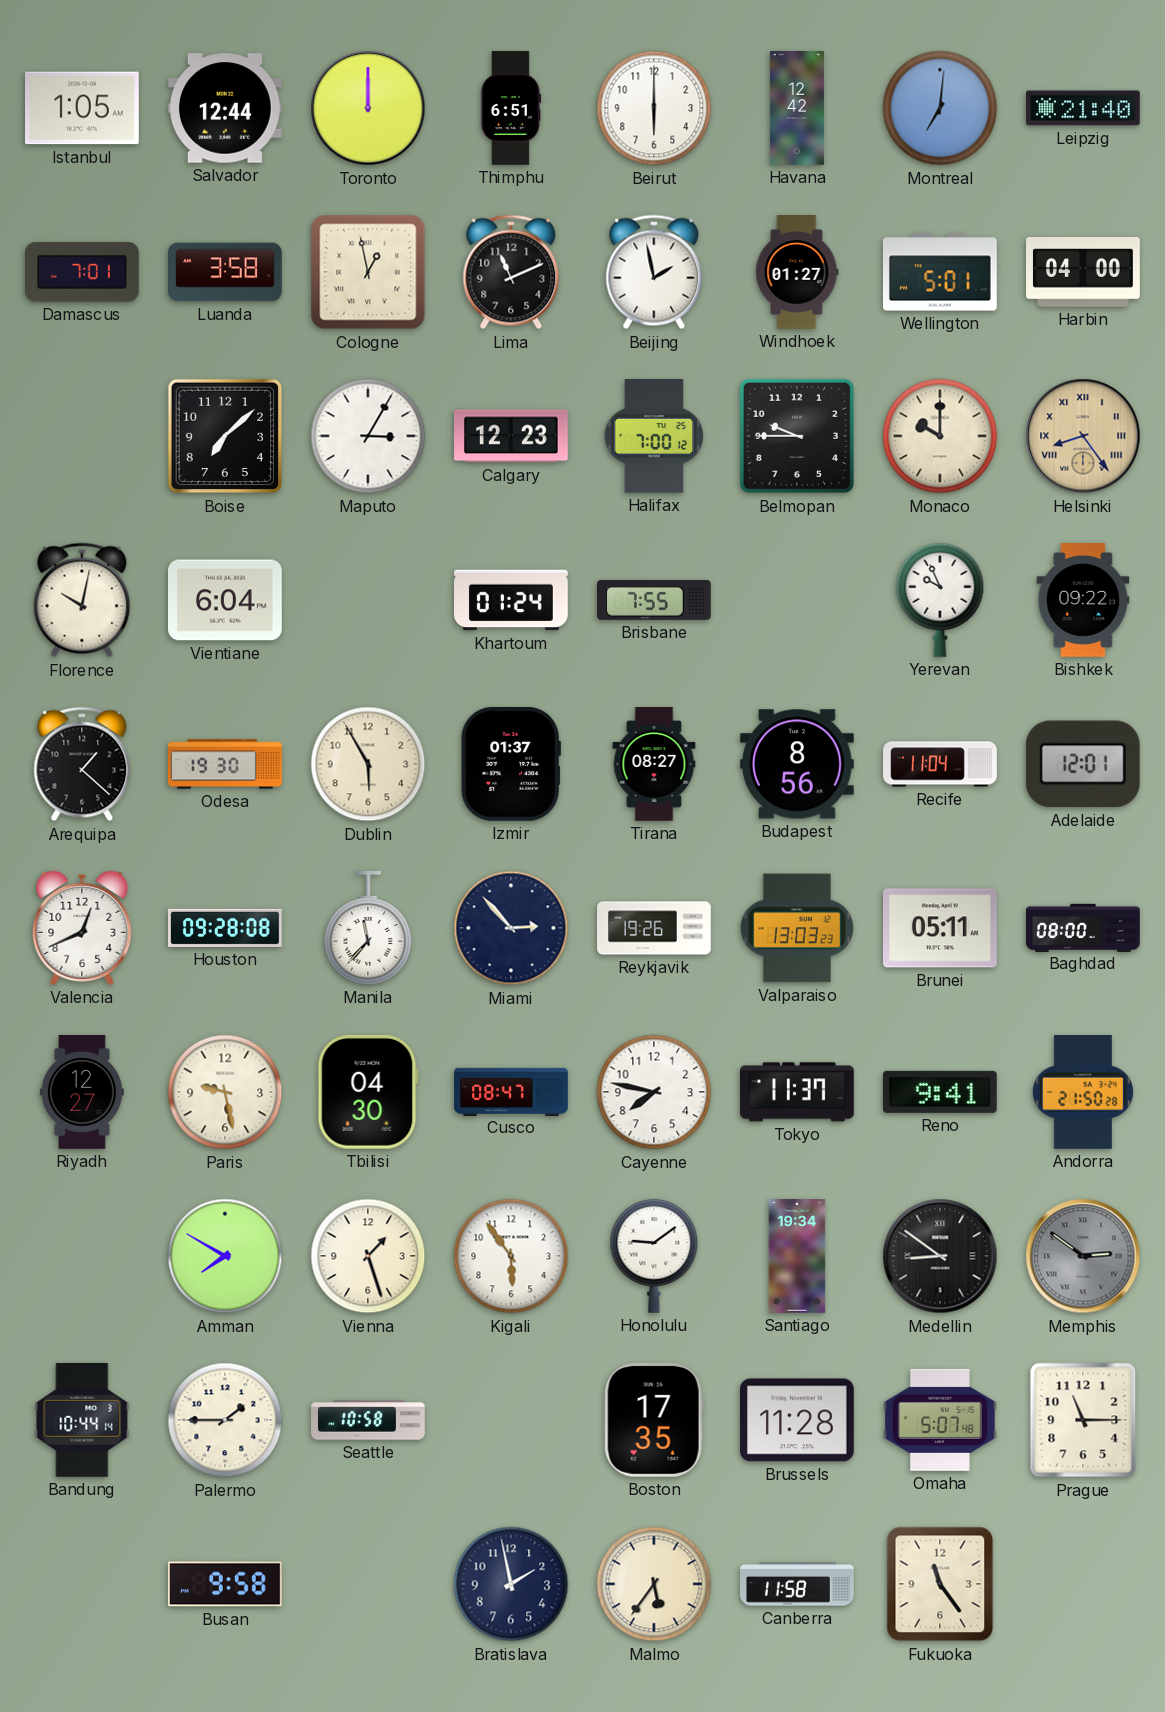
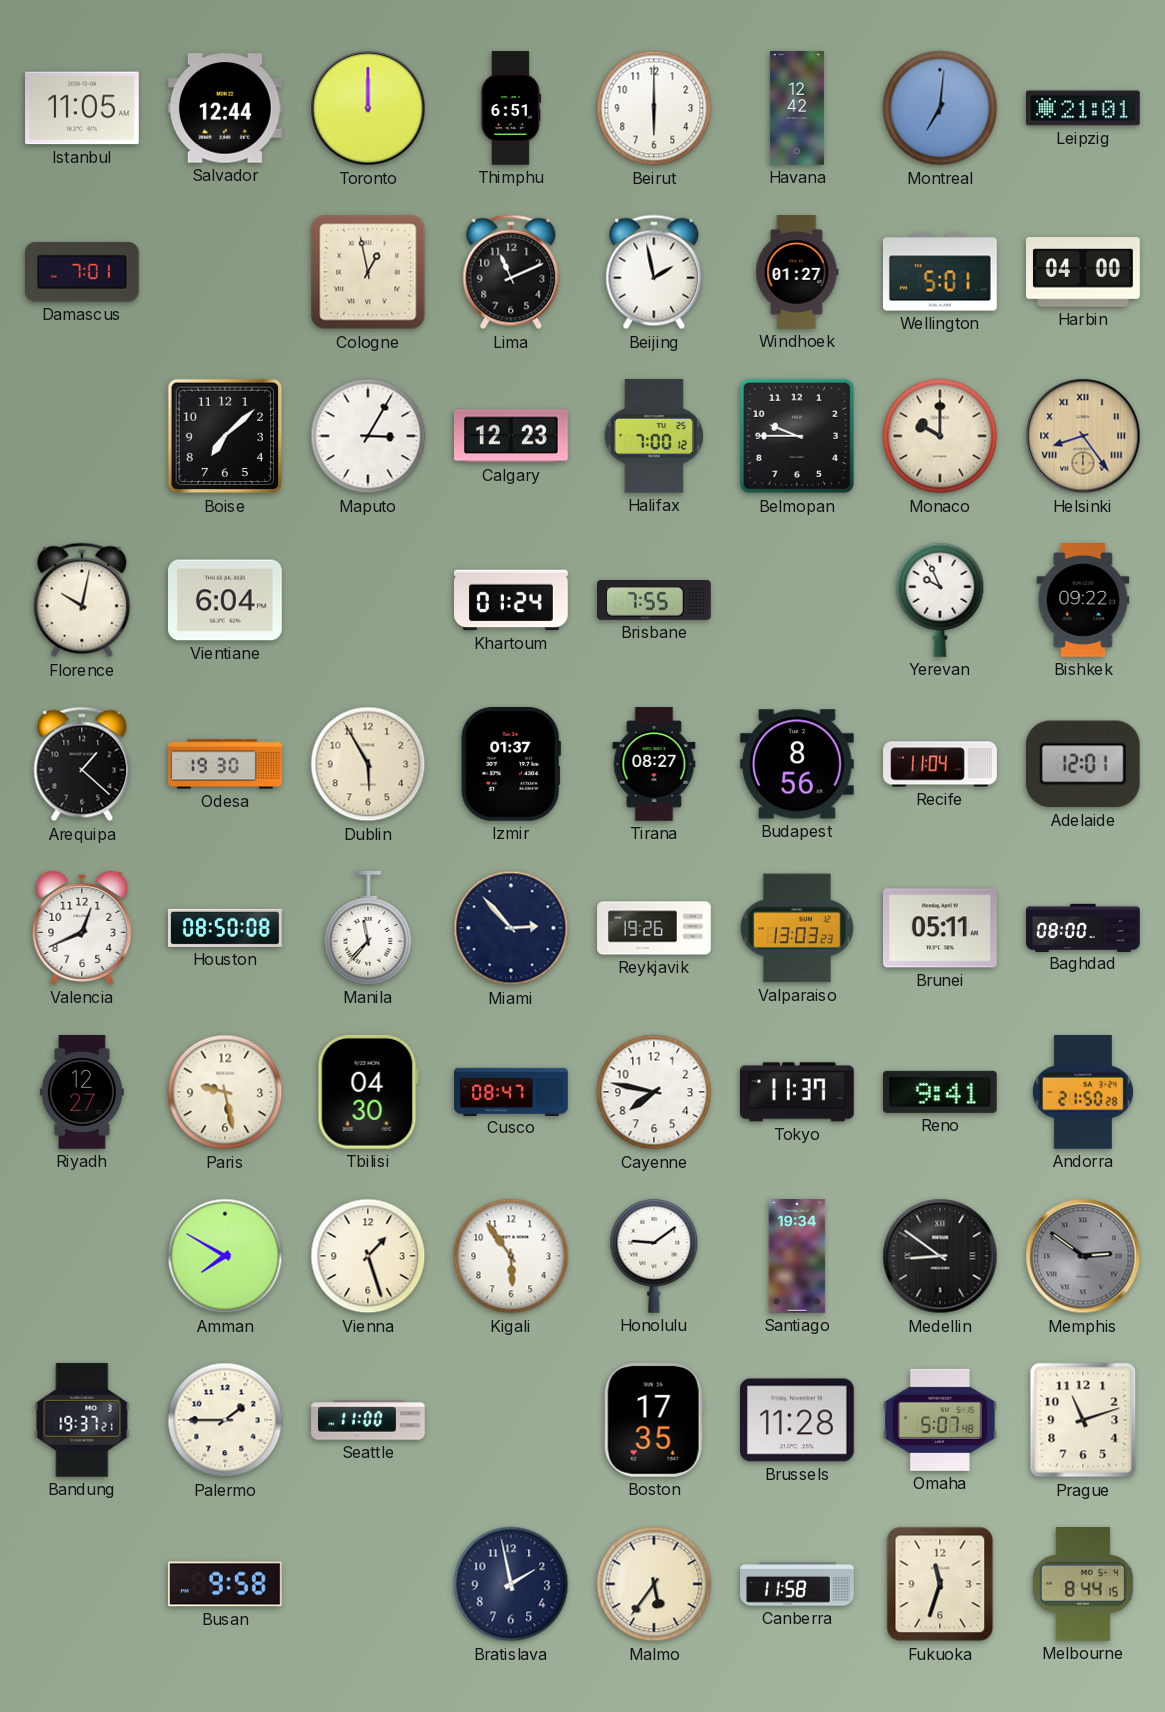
Istanbul: 1:05 -> 11:05
Leipzig: 21:40 -> 21:01
Luanda: 3:58 -> none
Houston: 09:28 -> 08:50
Bandung: 10:44 -> 19:37
Seattle: 10:58 -> 11:00
Prague: 11:15 -> 11:12
Fukuoka: 11:24 -> 11:33
Melbourne: none -> 8:44
